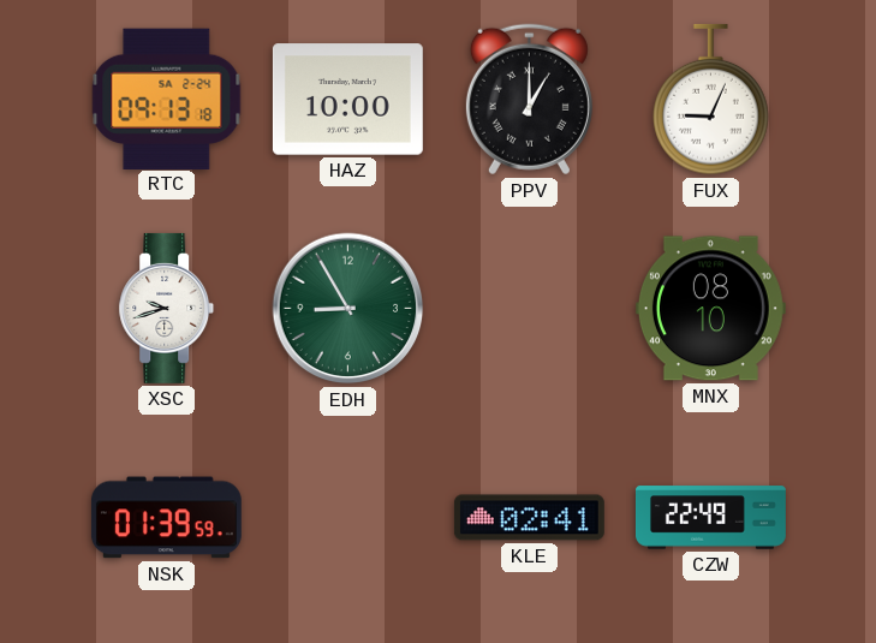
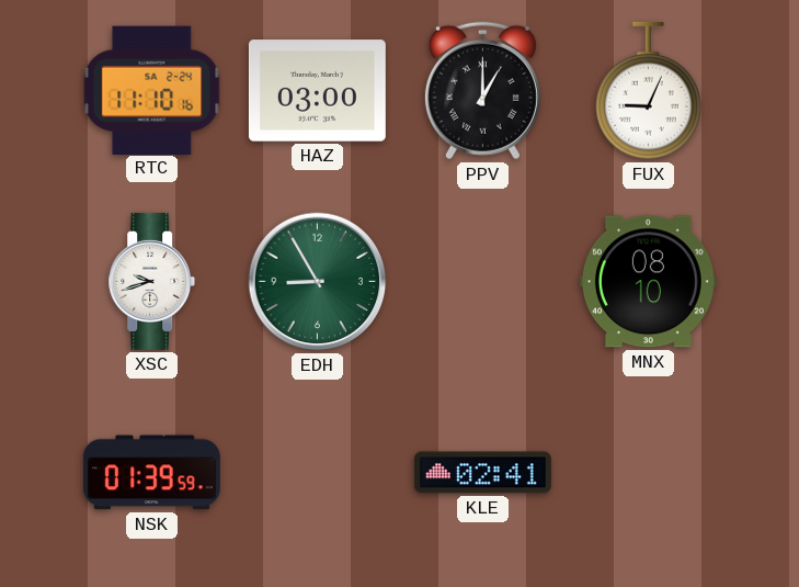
RTC: 09:13 -> 11:10
HAZ: 10:00 -> 03:00
CZW: 22:49 -> none
